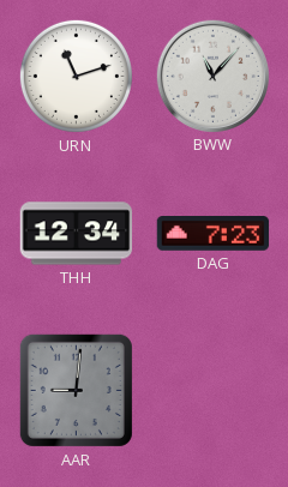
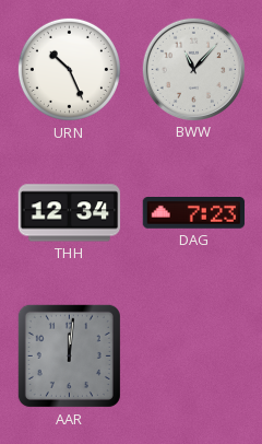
URN: 11:12 -> 10:26
AAR: 9:01 -> 12:01
